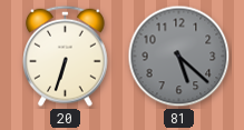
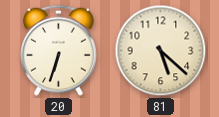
81 dial: grey -> cream
